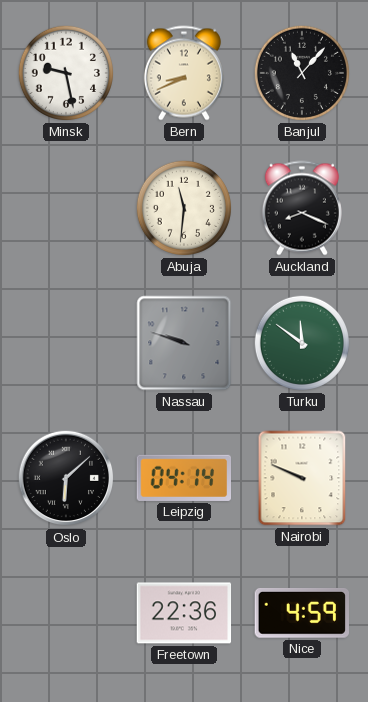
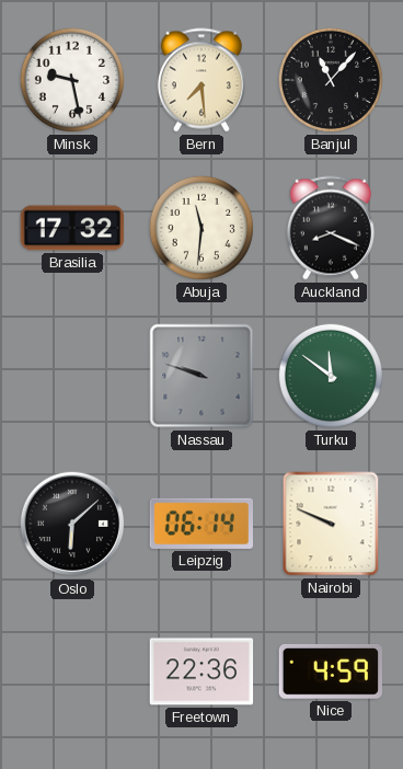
Bern: 8:41 -> 7:29
Brasilia: none -> 17:32
Leipzig: 04:14 -> 06:14
